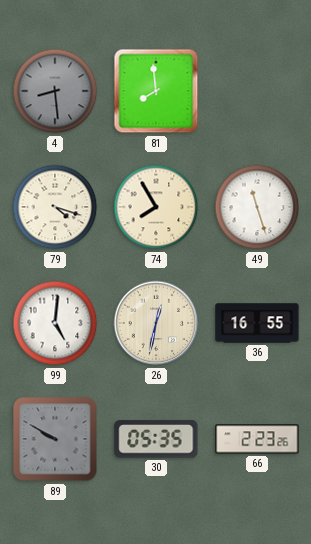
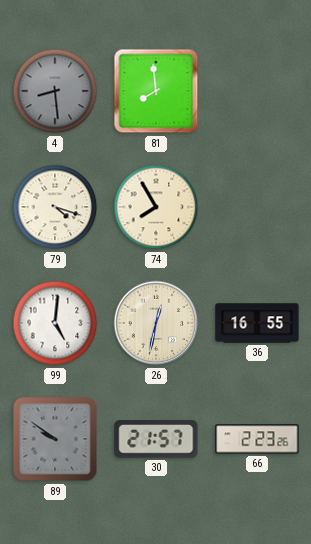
49: 11:27 -> none
89: 9:50 -> 9:51
30: 05:35 -> 21:57
